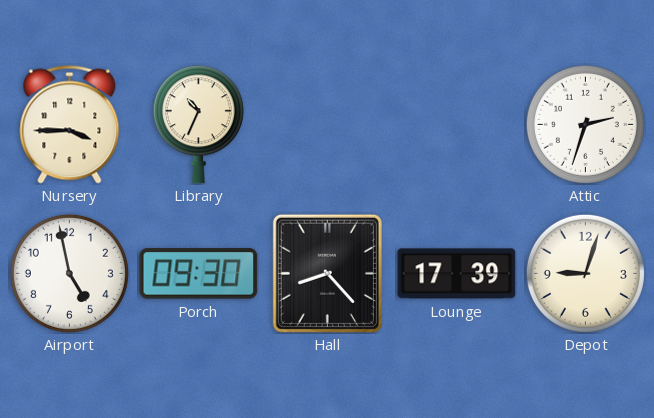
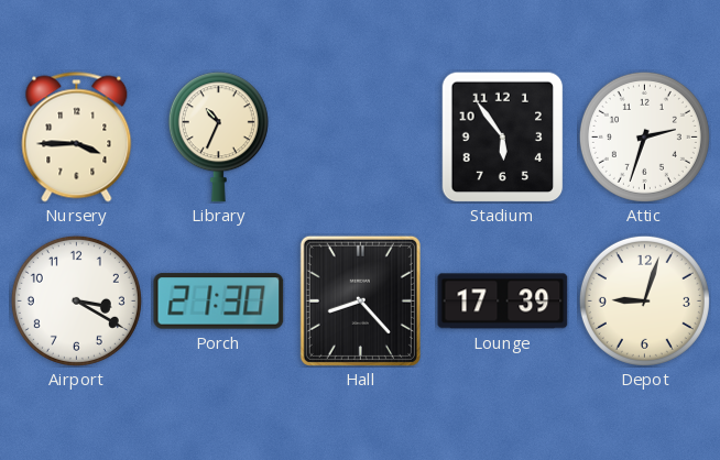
Stadium: none -> 5:54
Airport: 4:58 -> 3:20
Porch: 09:30 -> 21:30
